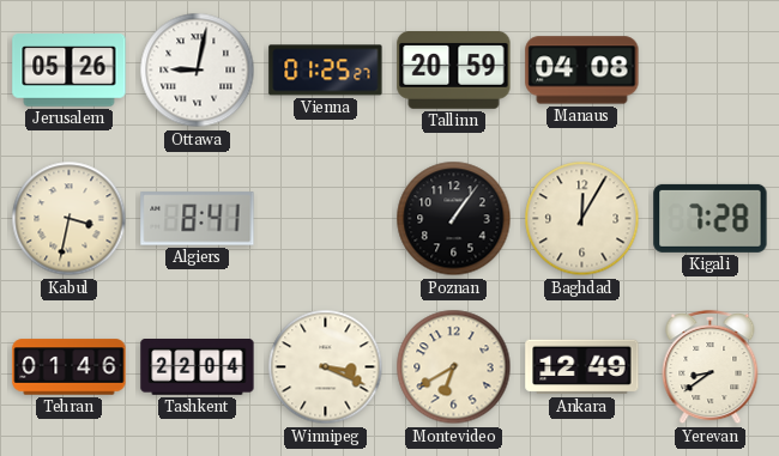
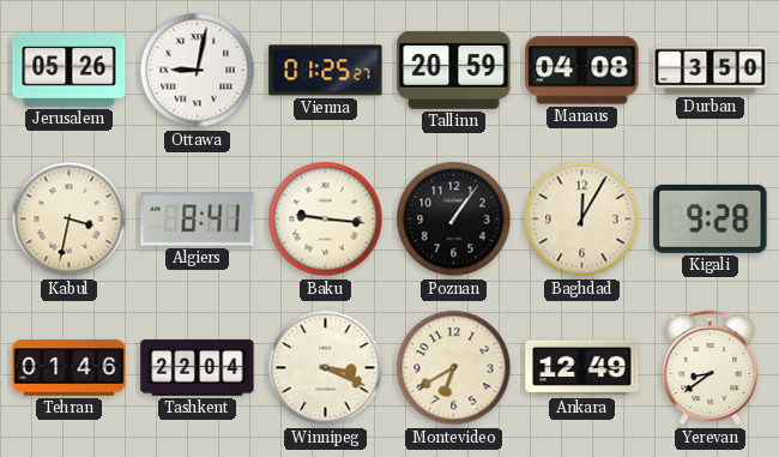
Durban: none -> 3:50
Baku: none -> 9:16
Kigali: 7:28 -> 9:28
